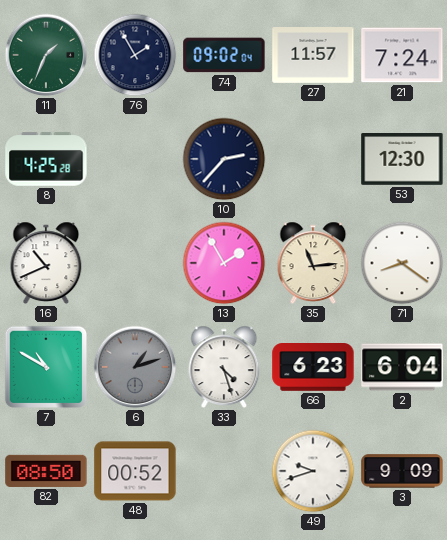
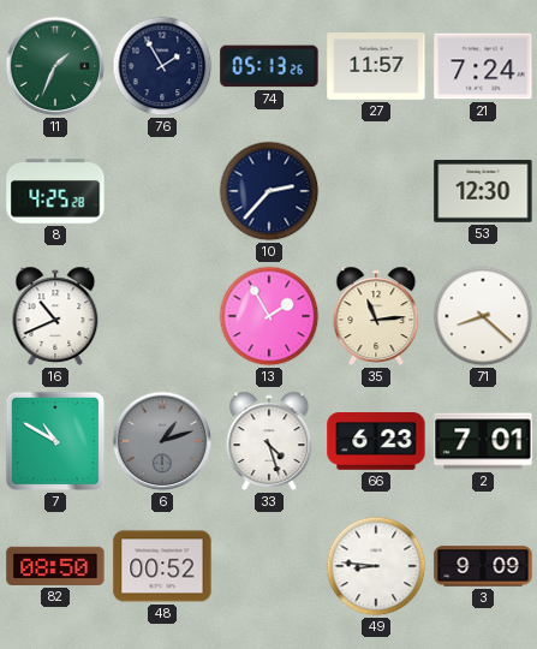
74: 09:02 -> 05:13
71: 8:21 -> 8:22
2: 6:04 -> 7:01
49: 9:42 -> 8:46
